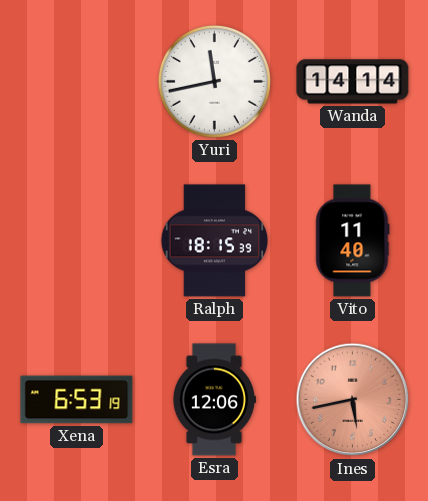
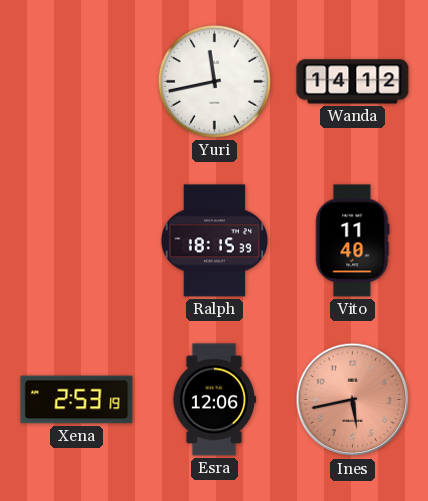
Wanda: 14:14 -> 14:12
Xena: 6:53 -> 2:53
